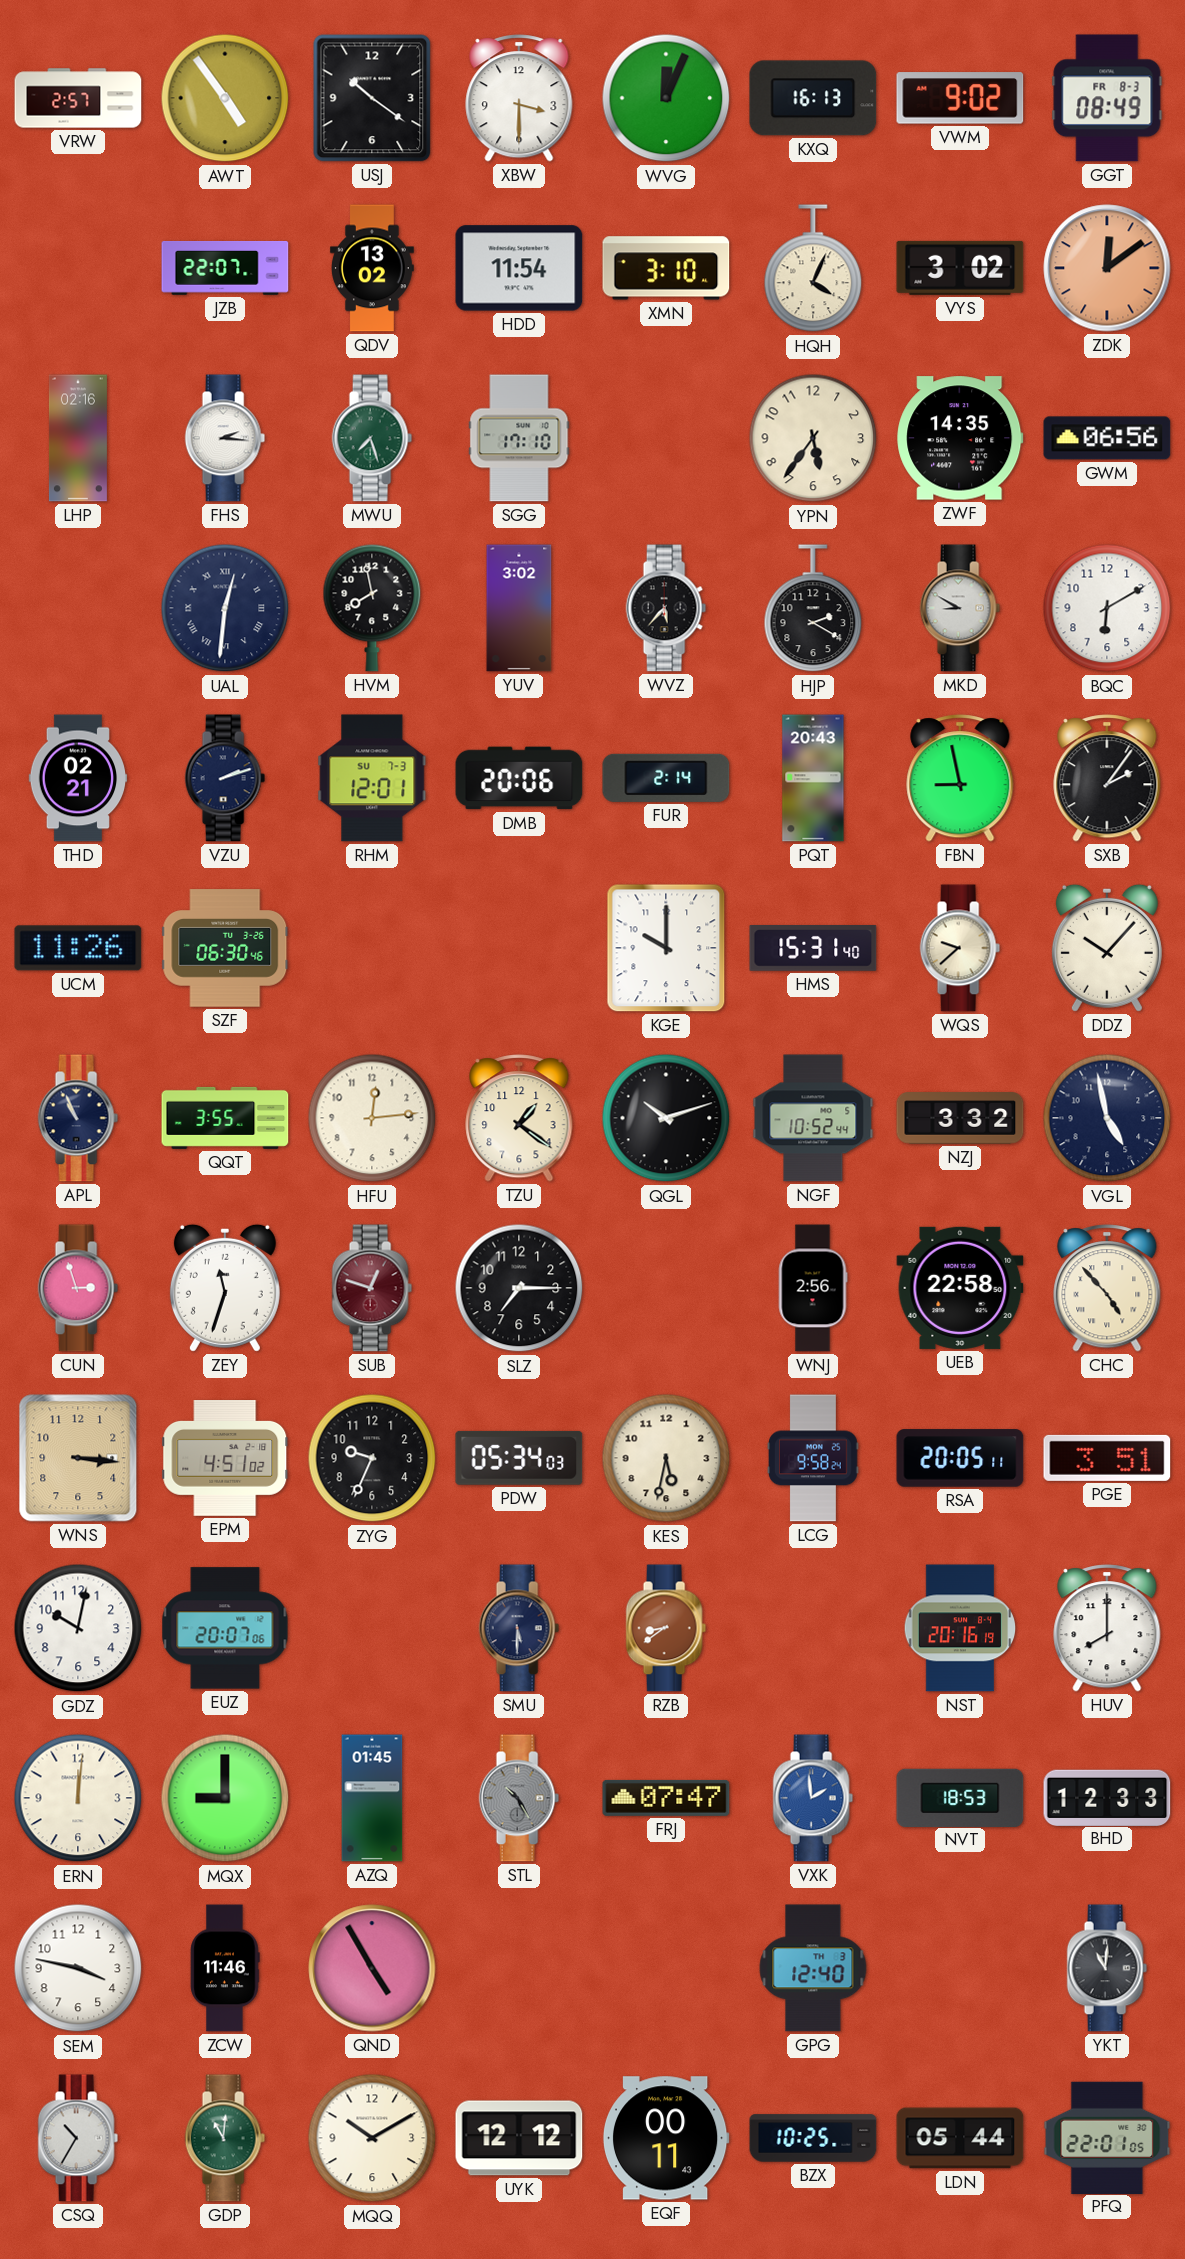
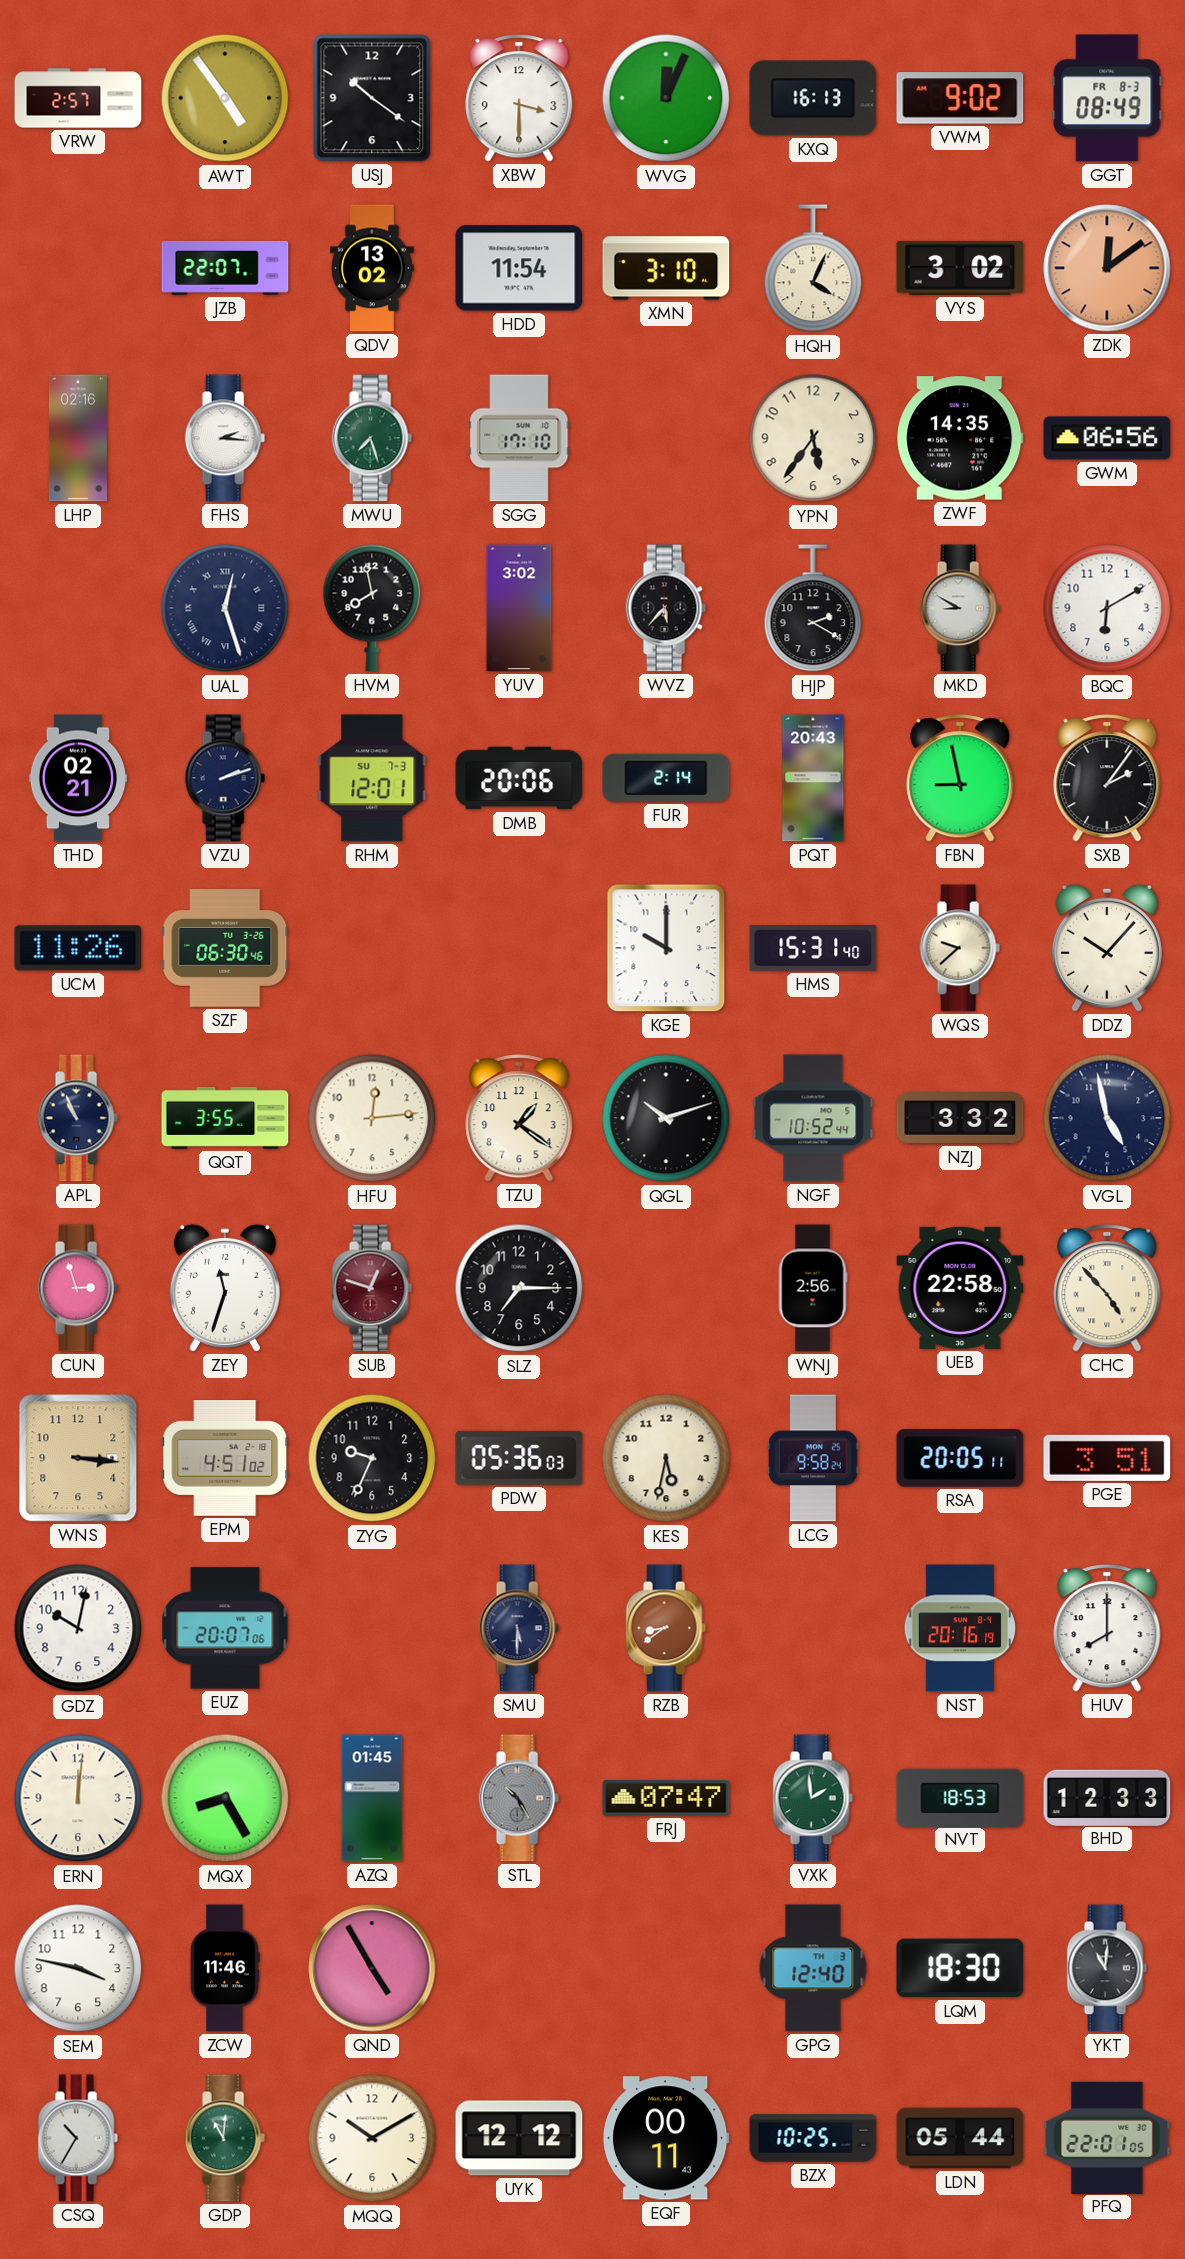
UAL: 12:31 -> 12:27
PDW: 05:34 -> 05:36
MQX: 9:00 -> 8:25
VXK dial: blue -> green
LQM: none -> 18:30
